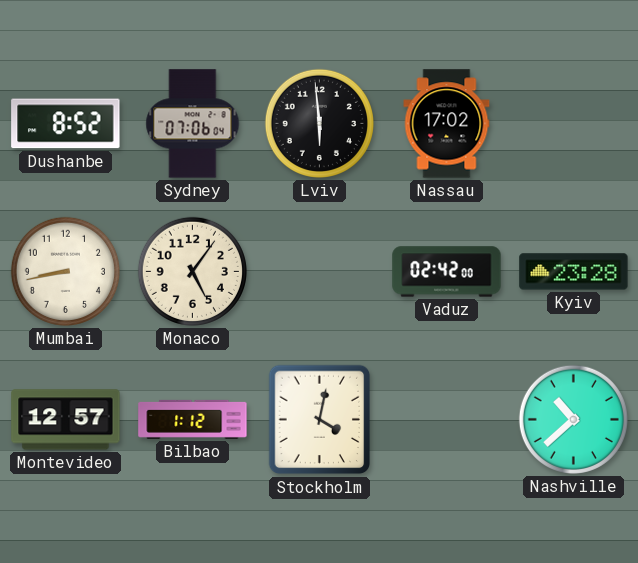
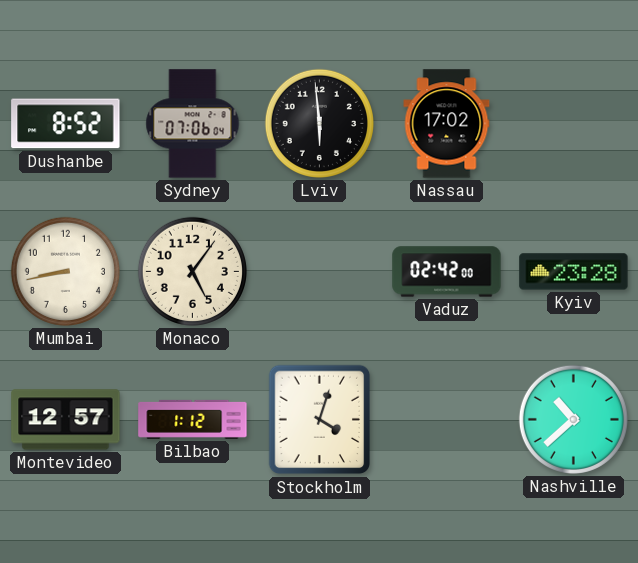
Stockholm: 4:02 -> 4:03
